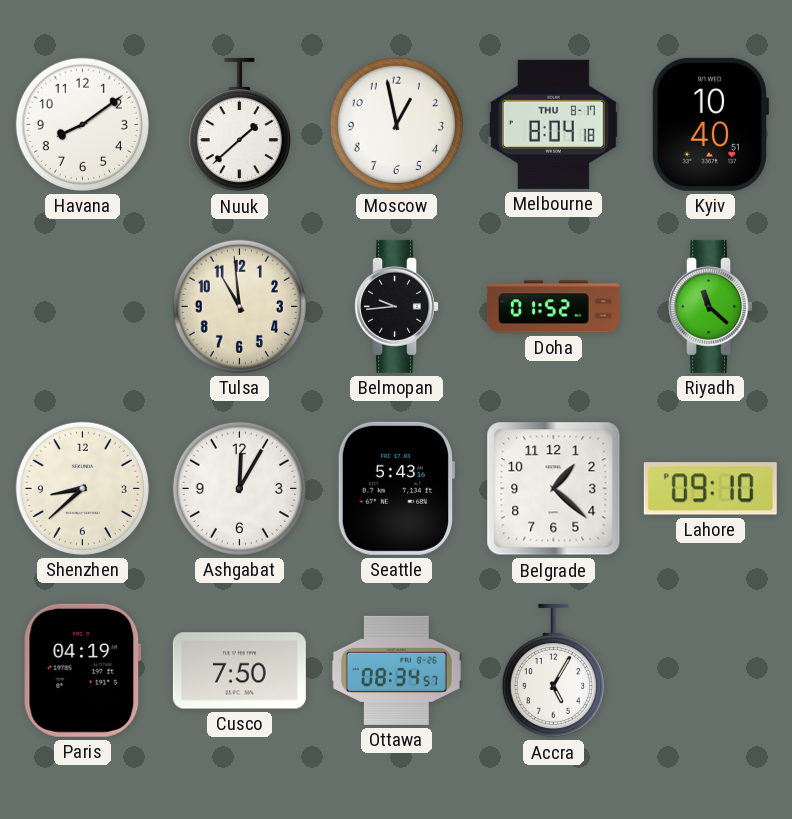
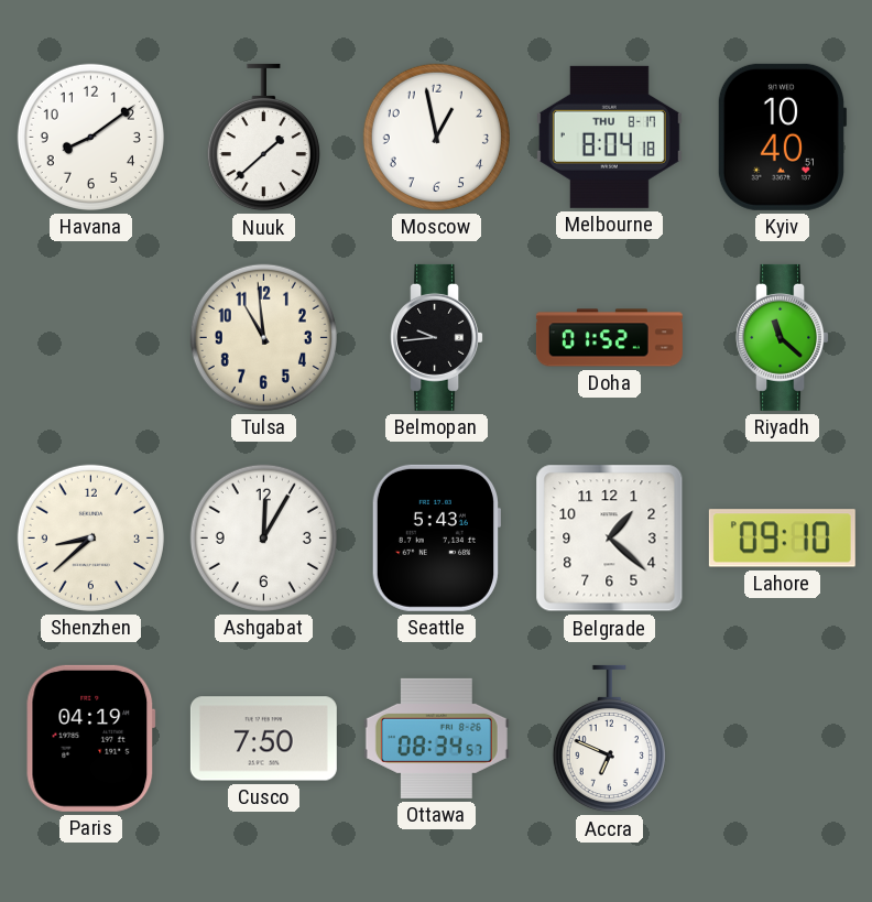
Accra: 5:05 -> 6:49
